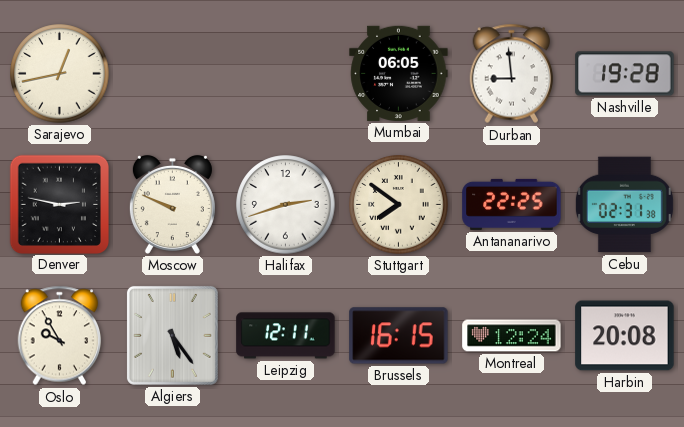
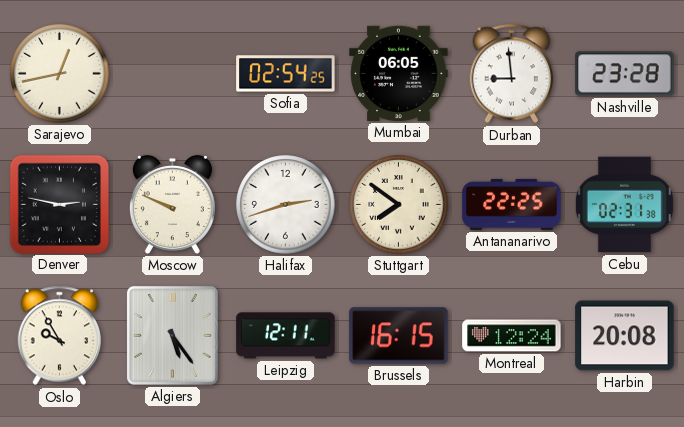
Sofia: none -> 02:54
Nashville: 19:28 -> 23:28
